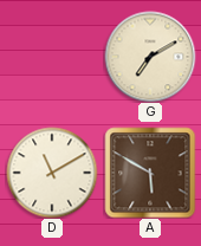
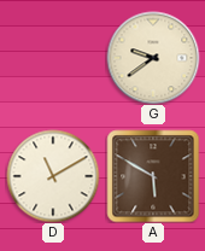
G: 7:10 -> 9:39
